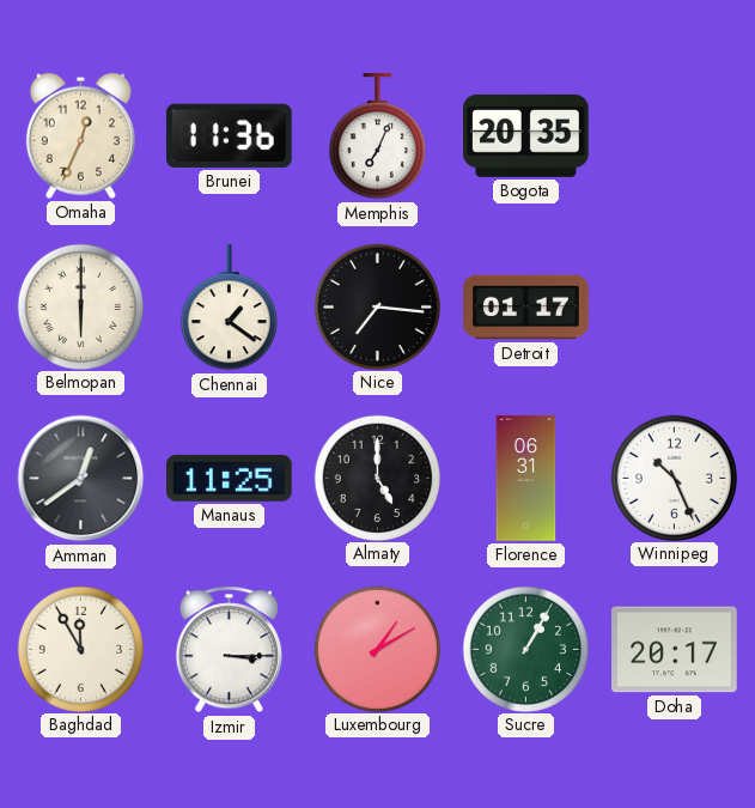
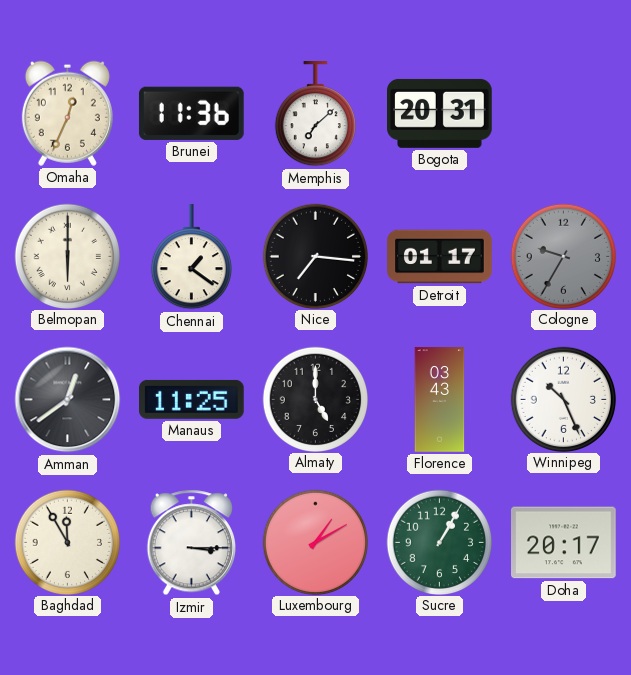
Memphis: 7:04 -> 7:08
Bogota: 20:35 -> 20:31
Cologne: none -> 9:35
Florence: 06:31 -> 03:43
